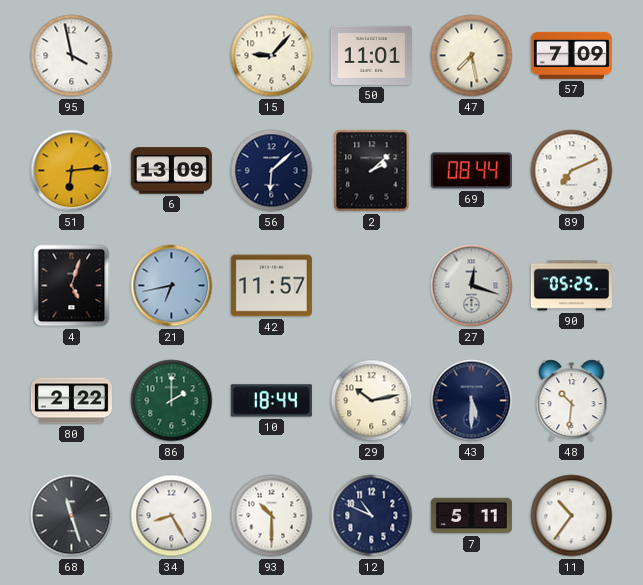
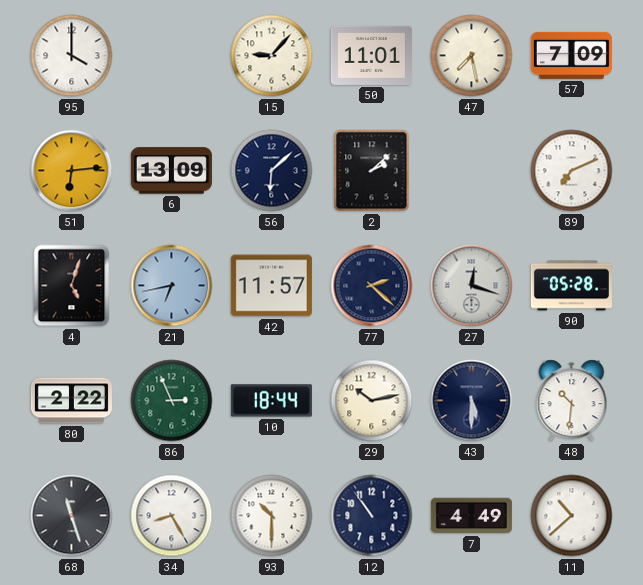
95: 3:58 -> 4:00
69: 08:44 -> none
77: none -> 2:22
90: 05:25 -> 05:28
86: 2:00 -> 2:56
12: 10:49 -> 10:54
7: 5:11 -> 4:49
11: 10:36 -> 10:38
